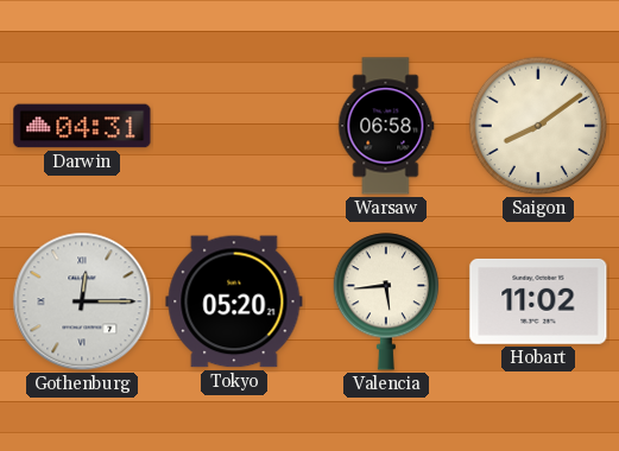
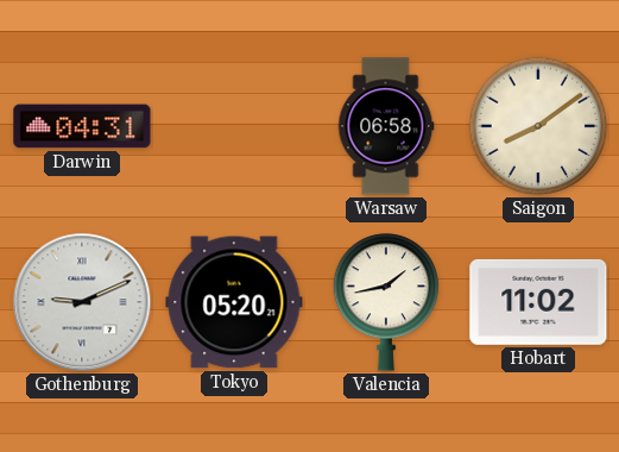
Gothenburg: 12:15 -> 9:11
Valencia: 5:44 -> 1:43
